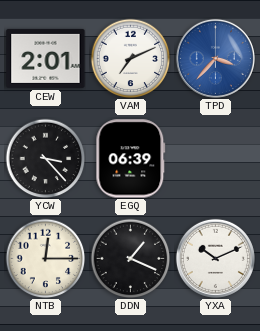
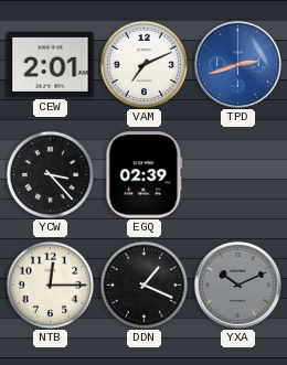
TPD: 3:37 -> 2:42
EGQ: 06:39 -> 02:39
YXA dial: white -> grey
